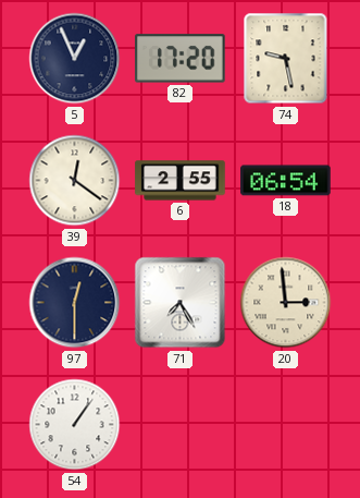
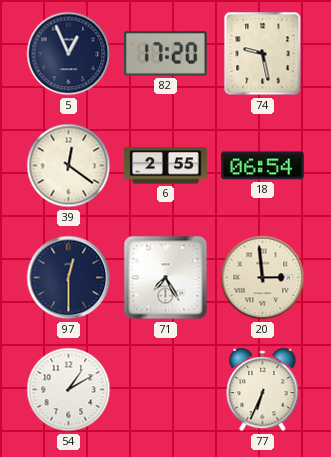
54: 1:06 -> 1:10
77: none -> 6:34
